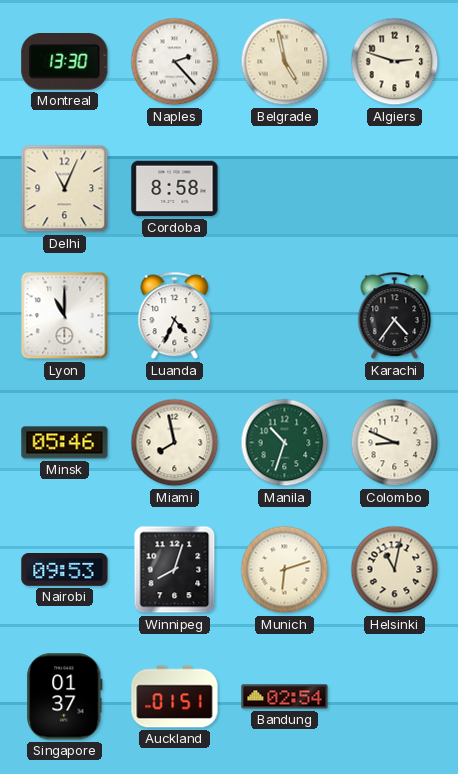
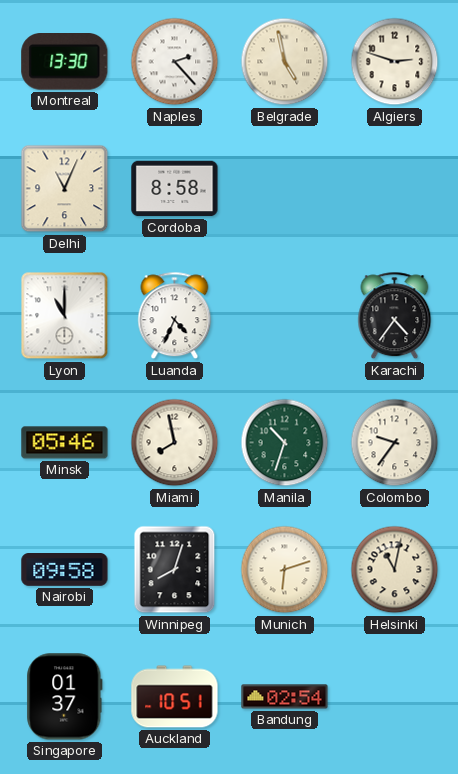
Colombo: 8:49 -> 9:36
Nairobi: 09:53 -> 09:58
Auckland: 01:51 -> 10:51
